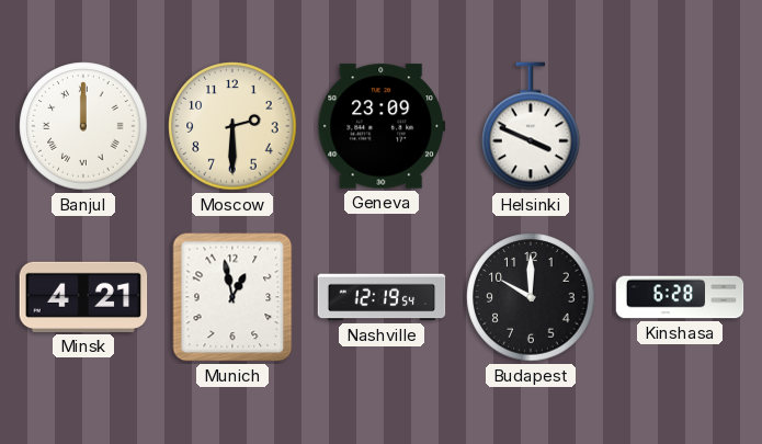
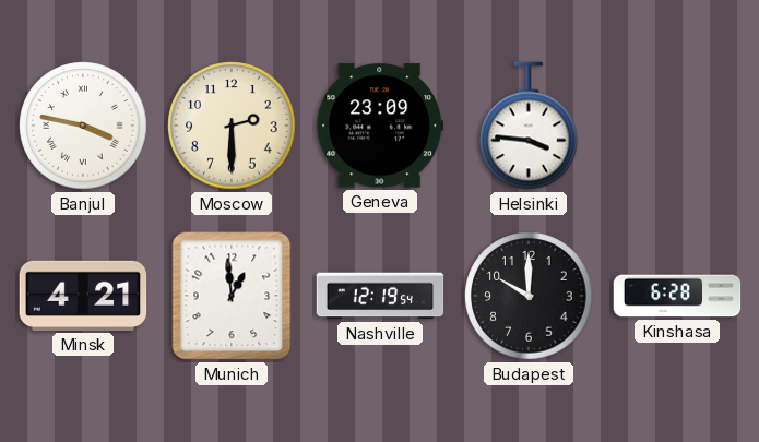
Banjul: 12:00 -> 3:47
Helsinki: 3:49 -> 3:46
Munich: 12:58 -> 12:59
